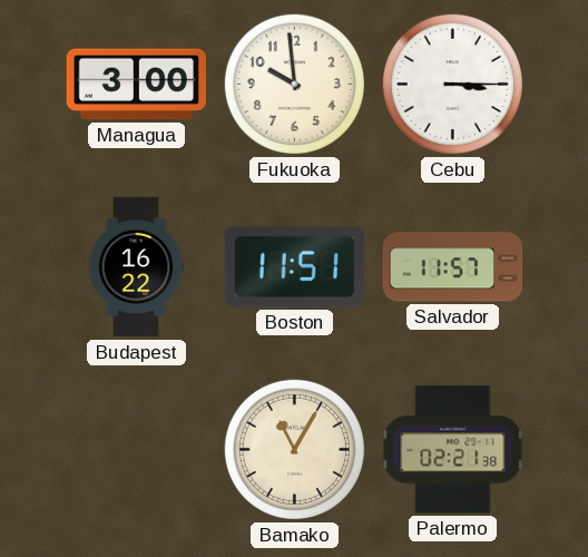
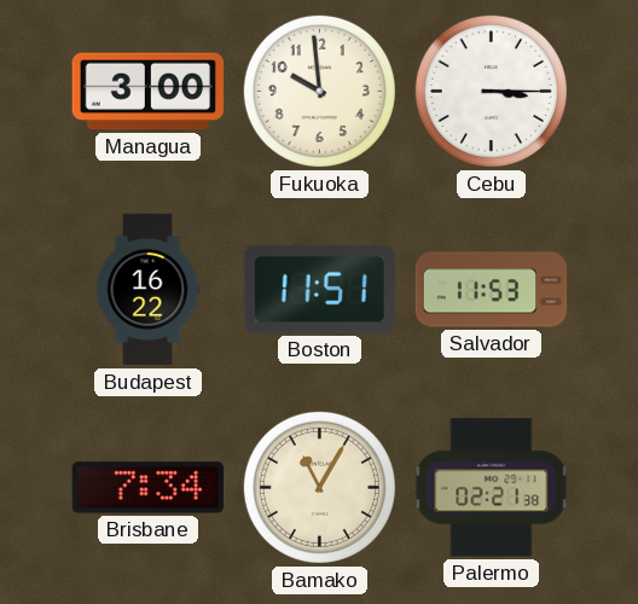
Salvador: 11:57 -> 11:53
Brisbane: none -> 7:34
